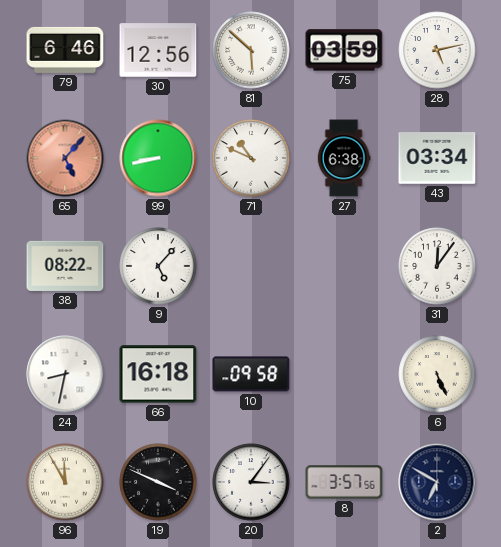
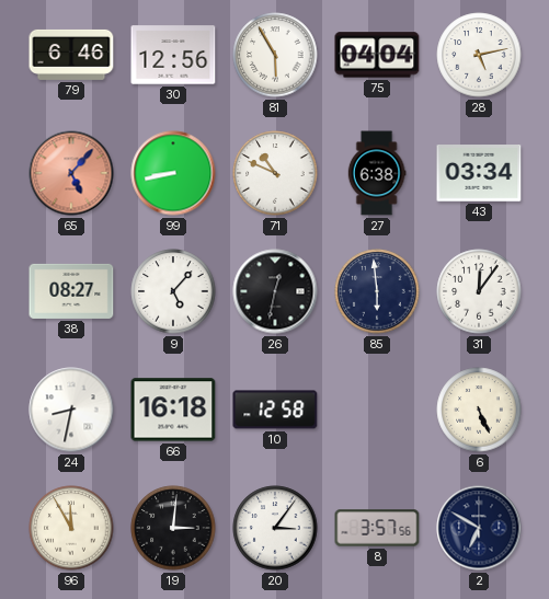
81: 5:52 -> 5:55
75: 03:59 -> 04:04
38: 08:22 -> 08:27
26: none -> 12:32
85: none -> 5:59
10: 09:58 -> 12:58
19: 3:49 -> 3:01
